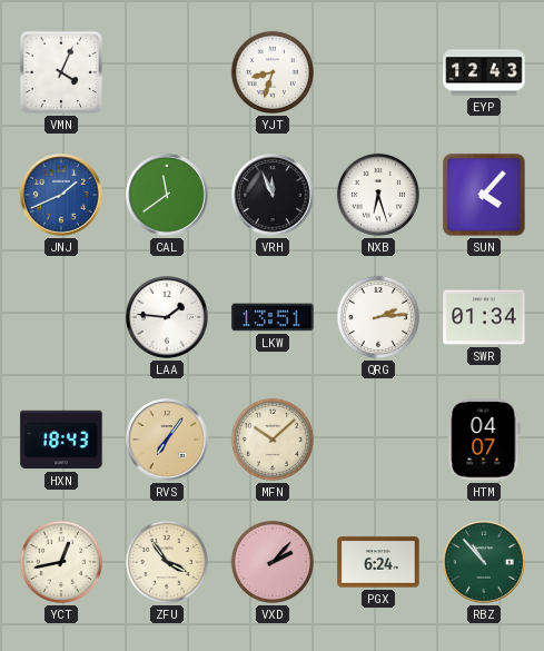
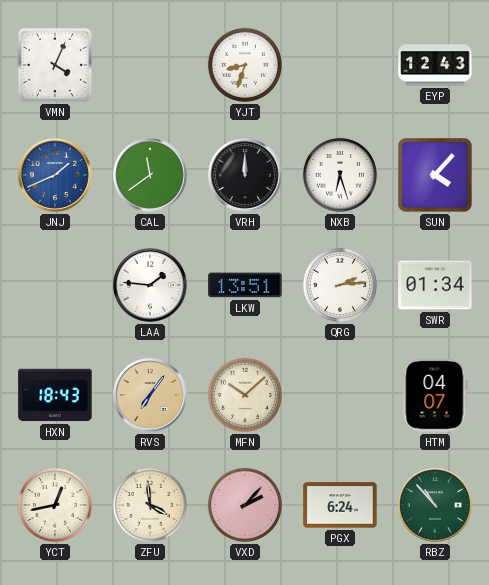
VRH: 11:56 -> 12:00
ZFU: 3:54 -> 3:59
